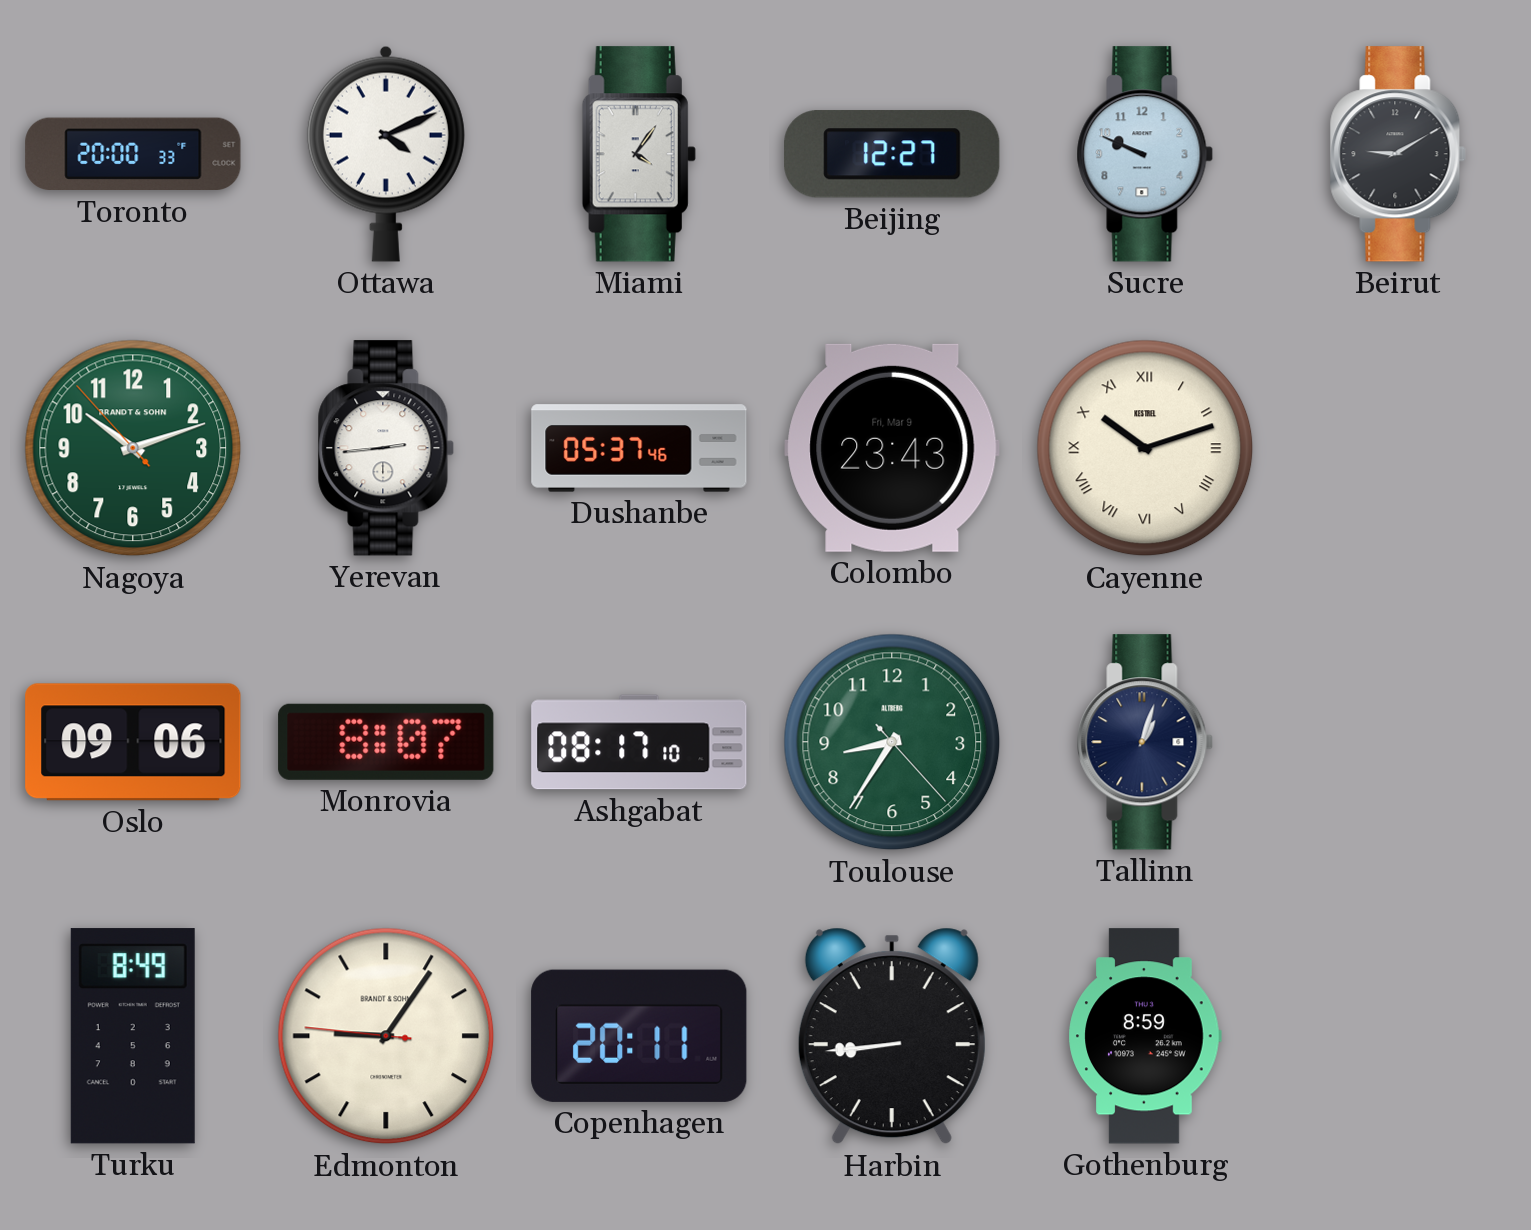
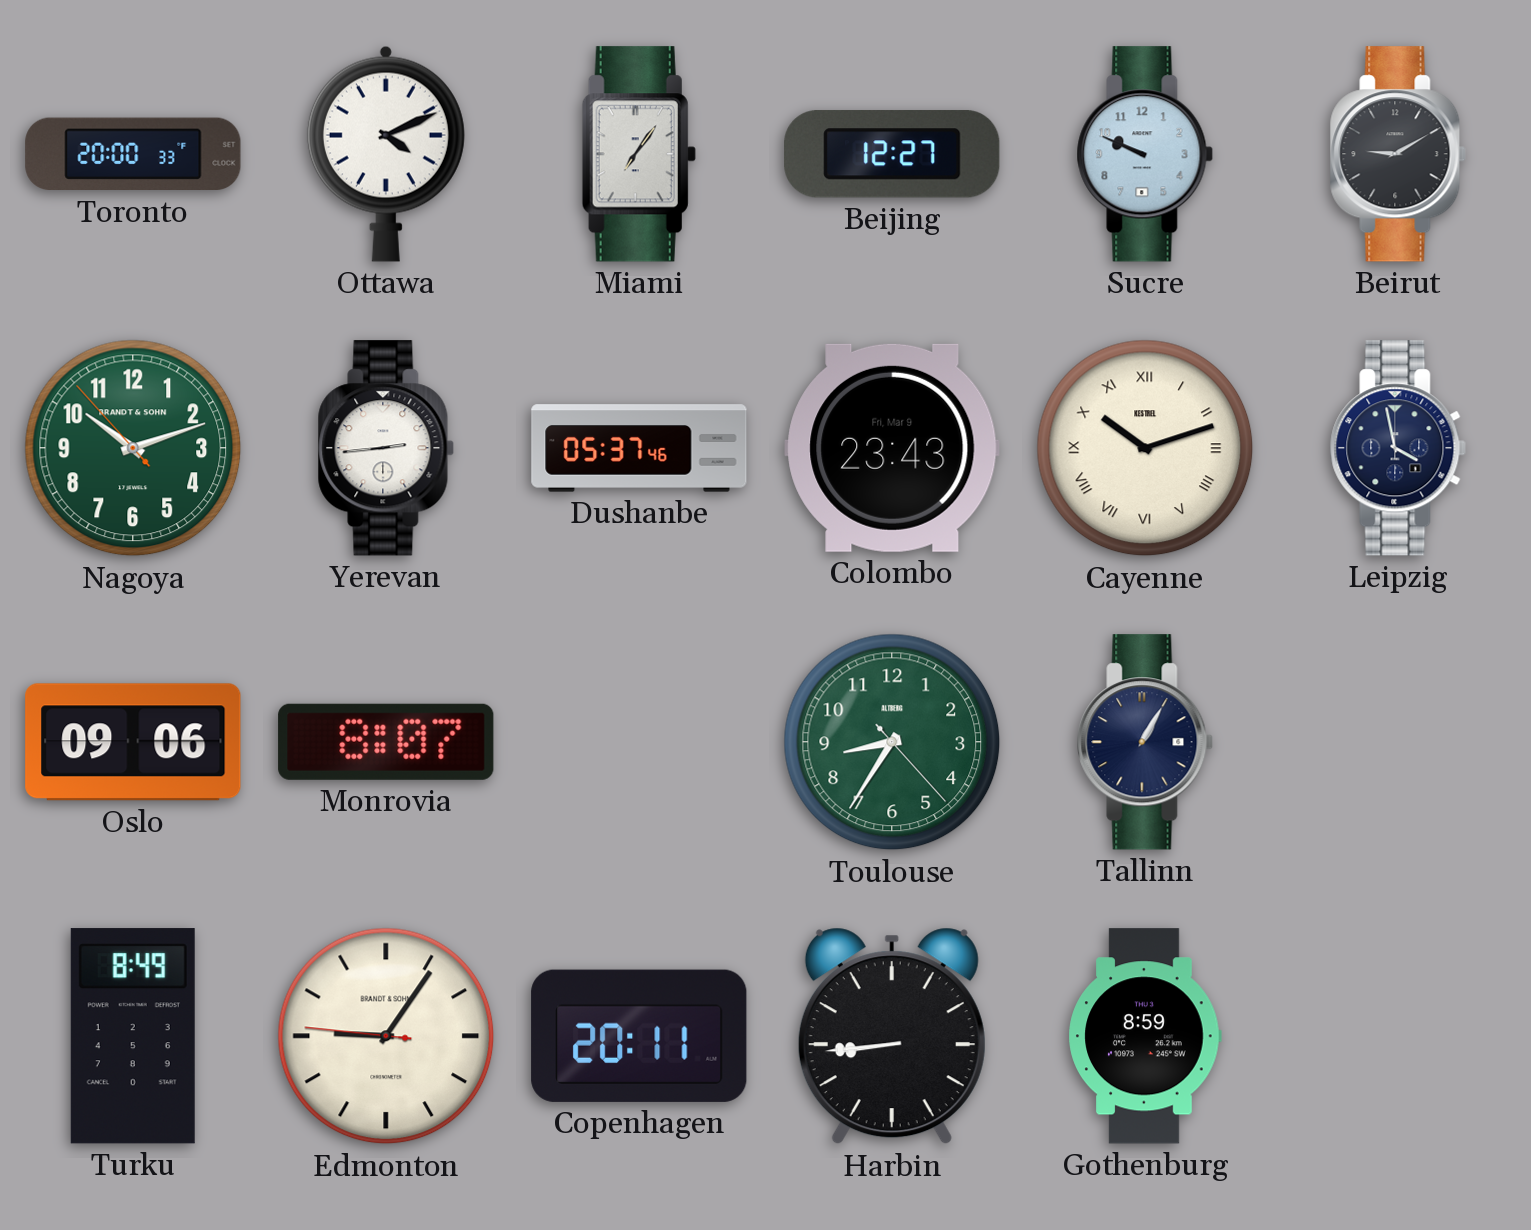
Miami: 4:06 -> 7:06
Leipzig: none -> 3:58
Ashgabat: 08:17 -> none
Tallinn: 1:03 -> 1:05
